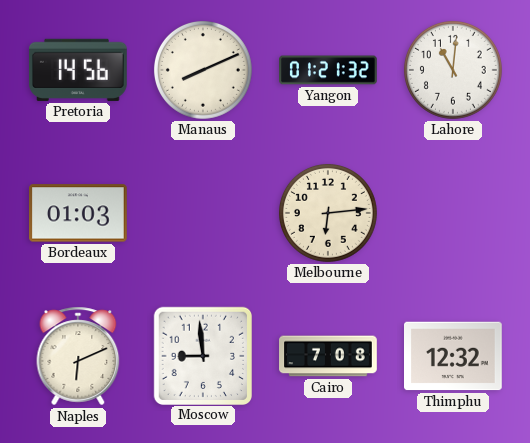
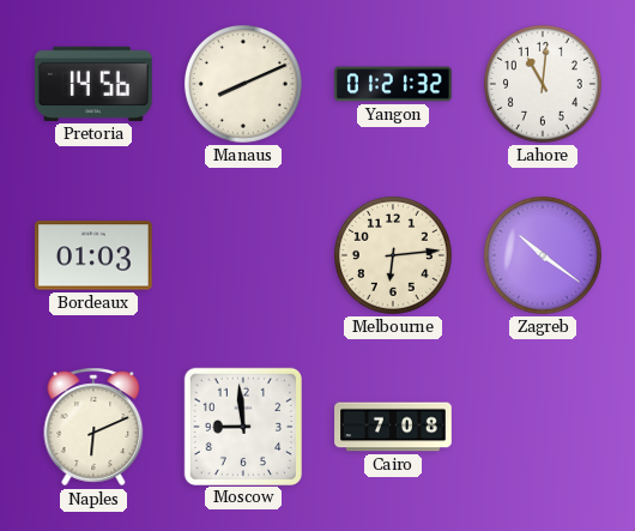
Zagreb: none -> 10:21
Thimphu: 12:32 -> none
